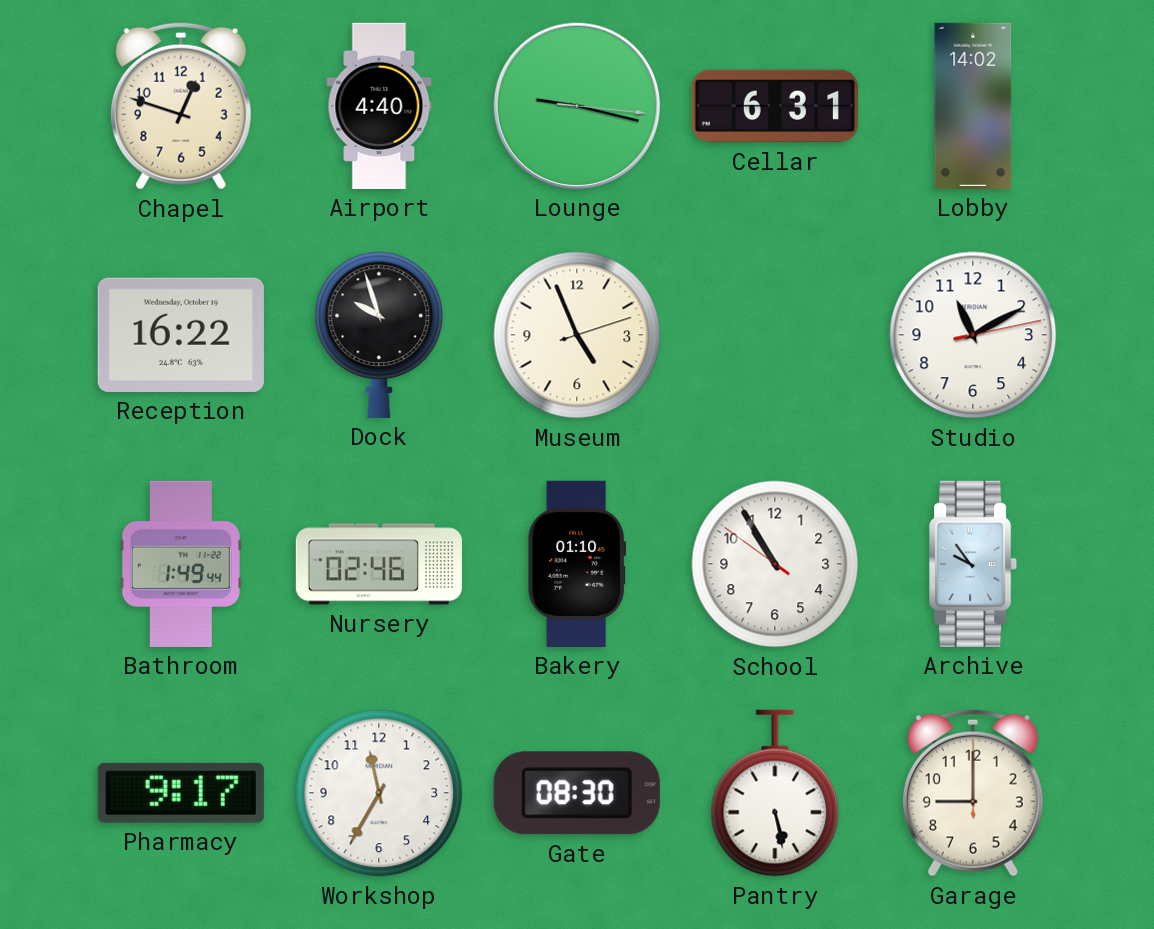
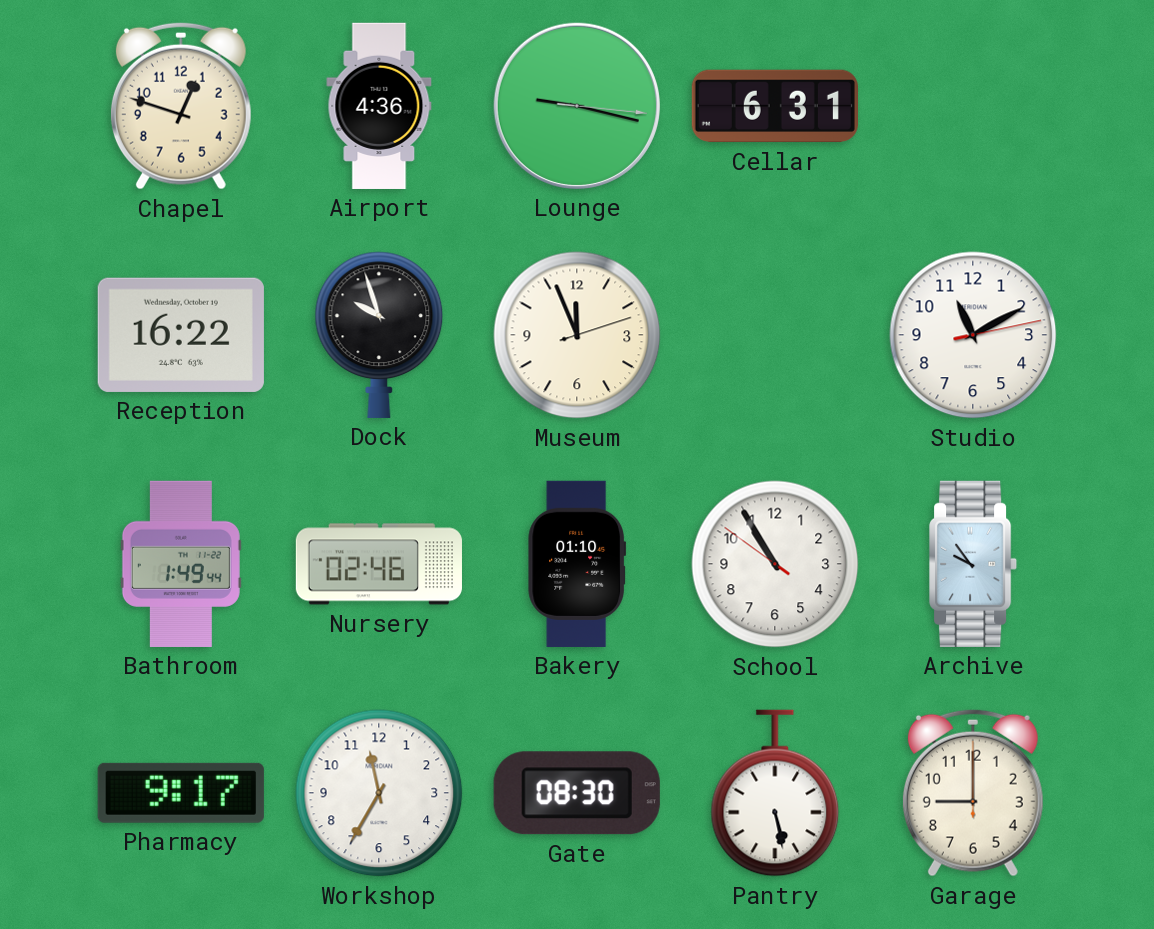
Airport: 4:40 -> 4:36
Lobby: 14:02 -> none
Museum: 4:56 -> 11:56
